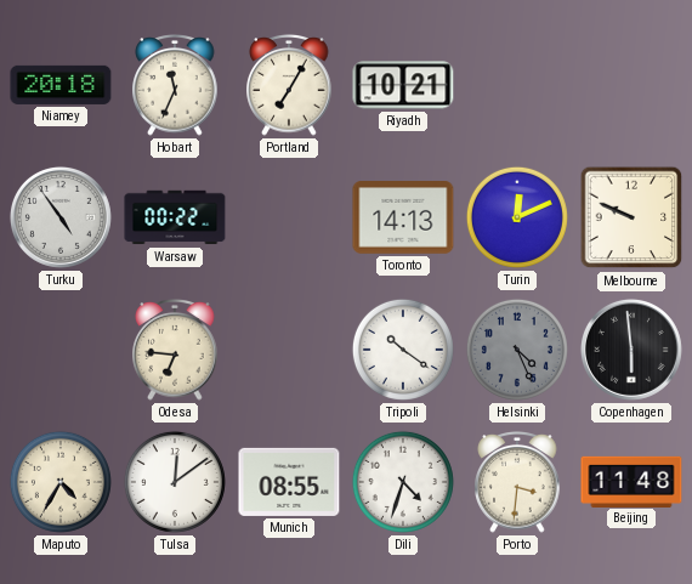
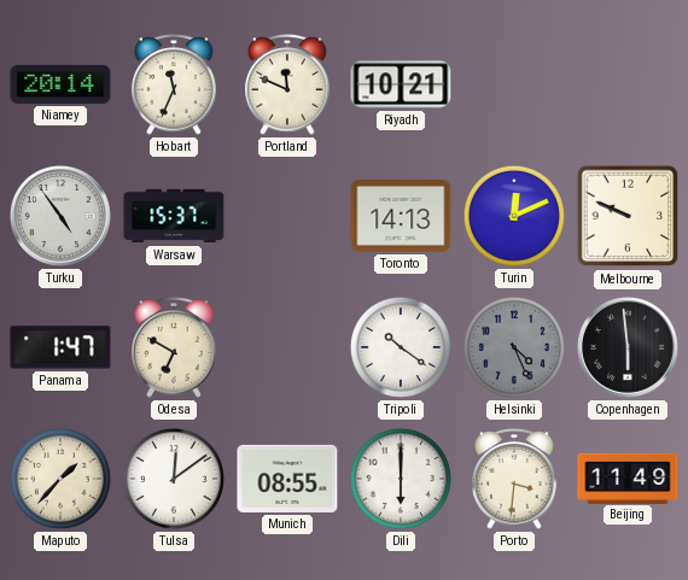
Niamey: 20:18 -> 20:14
Portland: 7:05 -> 11:49
Warsaw: 00:22 -> 15:37
Panama: none -> 1:47
Odesa: 6:46 -> 6:50
Maputo: 4:35 -> 1:37
Dili: 4:33 -> 6:00
Beijing: 11:48 -> 11:49
